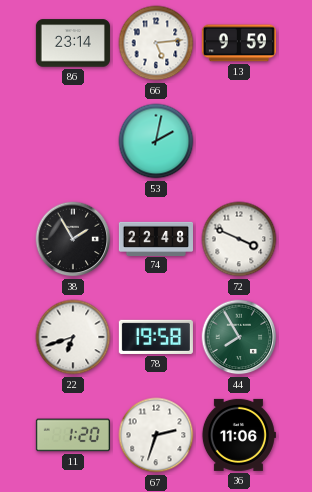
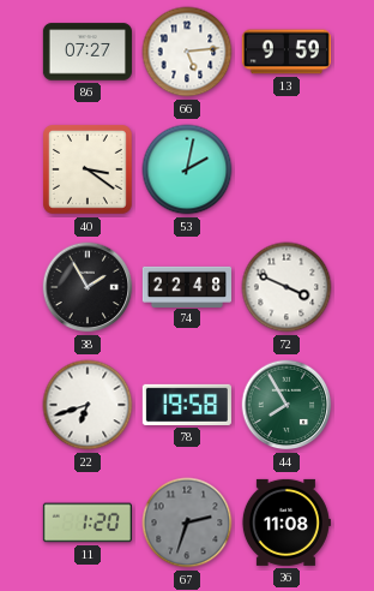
86: 23:14 -> 07:27
40: none -> 3:21
67 dial: white -> grey
36: 11:06 -> 11:08
